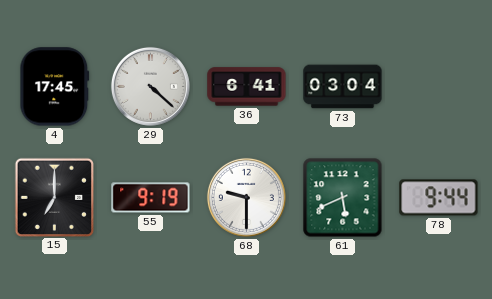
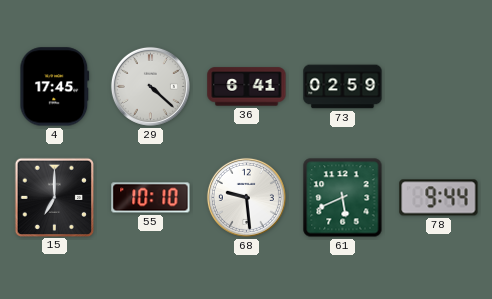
73: 03:04 -> 02:59
55: 9:19 -> 10:10
68: 9:30 -> 9:29
